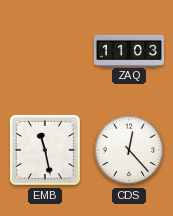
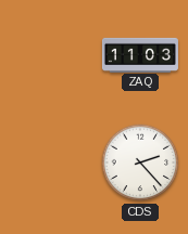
EMB: 11:28 -> none
CDS: 12:23 -> 2:23
